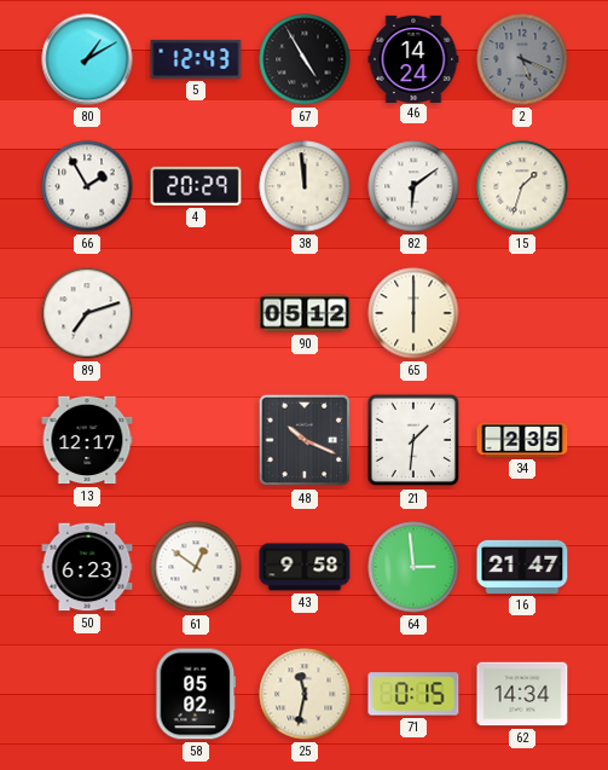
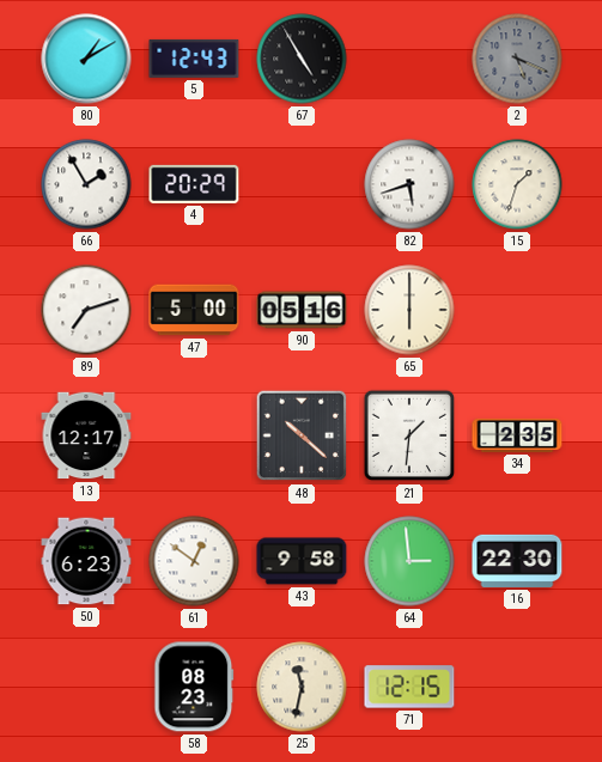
46: 14:24 -> none
38: 11:59 -> none
82: 6:09 -> 5:42
47: none -> 5:00
90: 05:12 -> 05:16
48: 10:19 -> 10:22
16: 21:47 -> 22:30
58: 05:02 -> 08:23
71: 0:15 -> 12:15
62: 14:34 -> none
